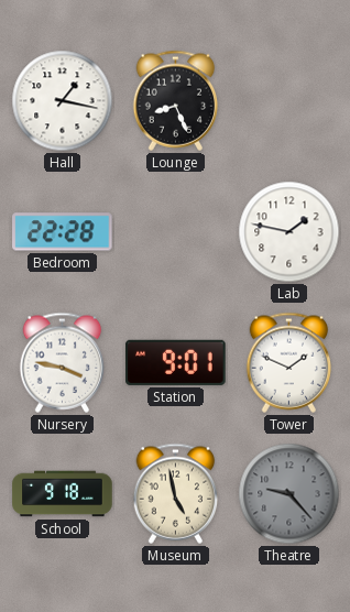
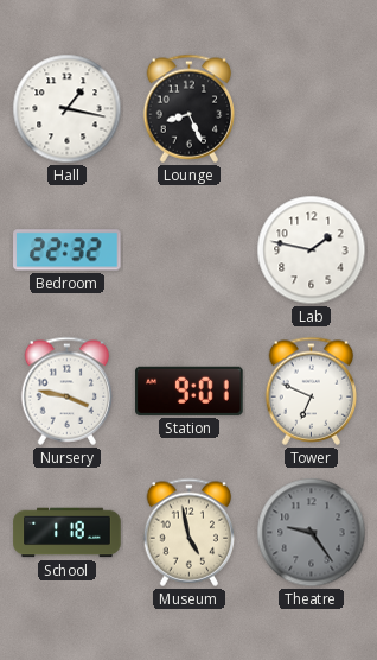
Bedroom: 22:28 -> 22:32
Tower: 1:49 -> 6:49
School: 9:18 -> 1:18
Theatre: 9:23 -> 9:24
